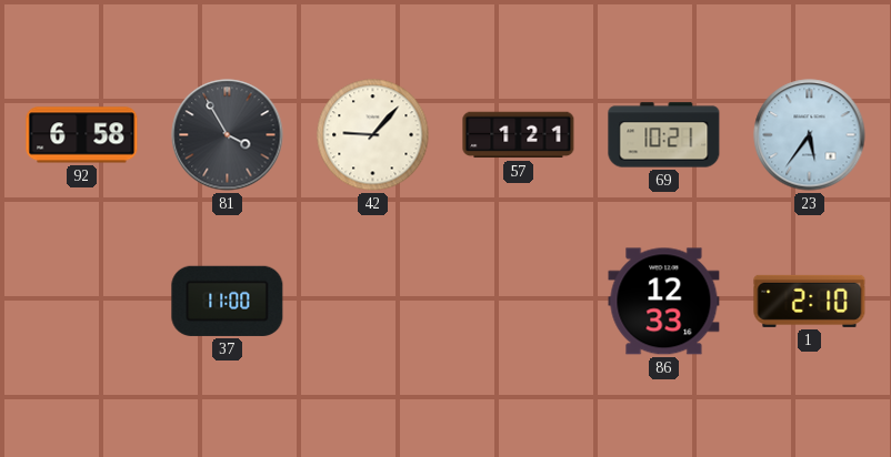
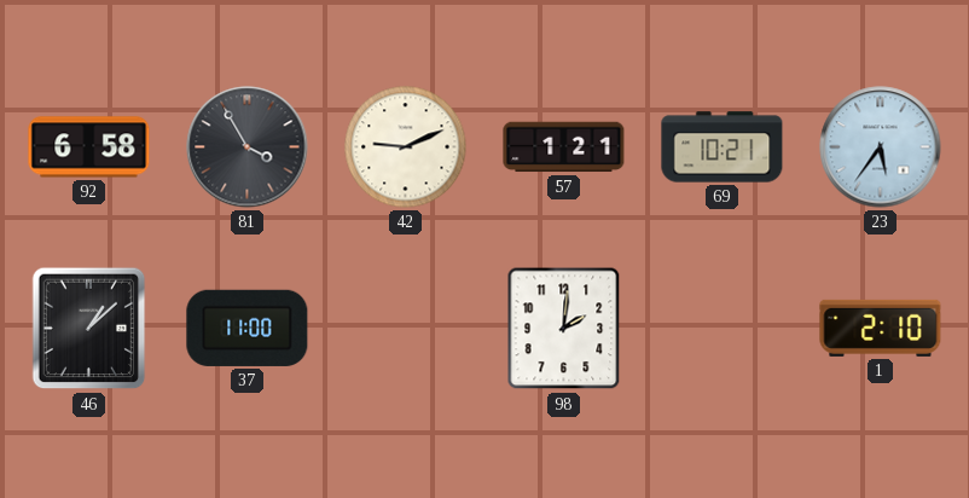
42: 9:07 -> 9:11
46: none -> 1:08
98: none -> 2:01
86: 12:33 -> none
